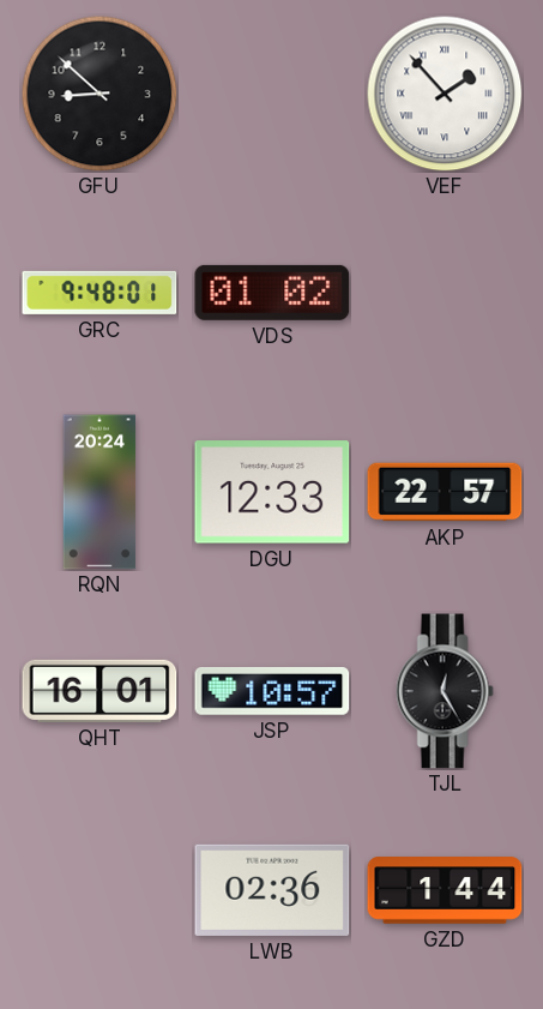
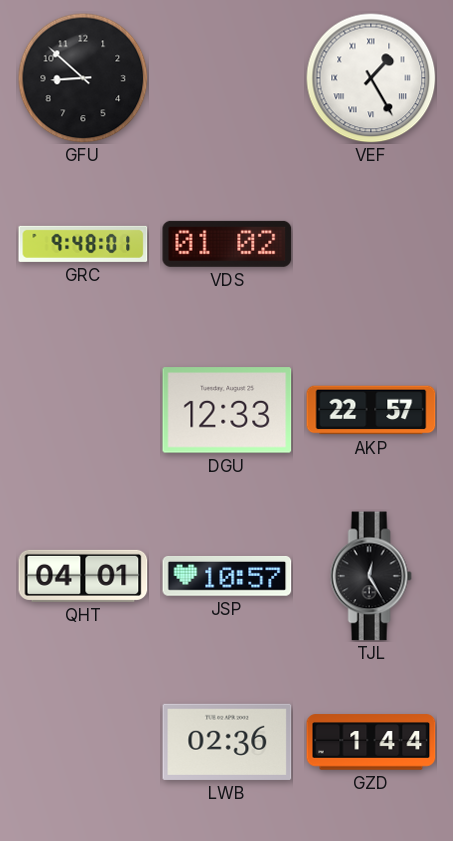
VEF: 1:53 -> 1:25
RQN: 20:24 -> none
QHT: 16:01 -> 04:01
